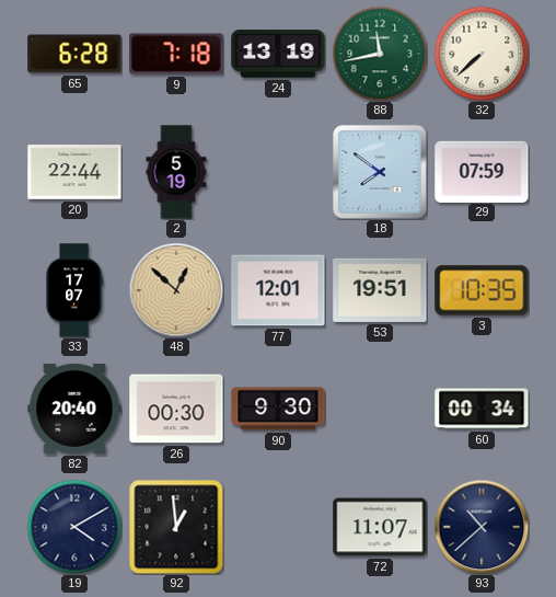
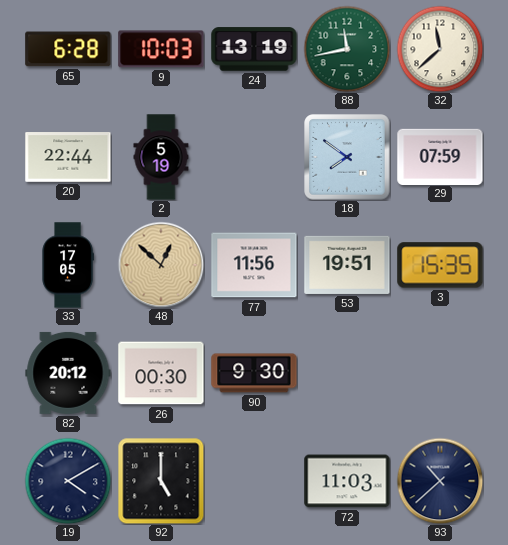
9: 7:18 -> 10:03
32: 7:38 -> 11:38
33: 17:07 -> 17:05
77: 12:01 -> 11:56
3: 10:35 -> 15:35
82: 20:40 -> 20:12
60: 00:34 -> none
92: 12:59 -> 5:00
72: 11:07 -> 11:03
